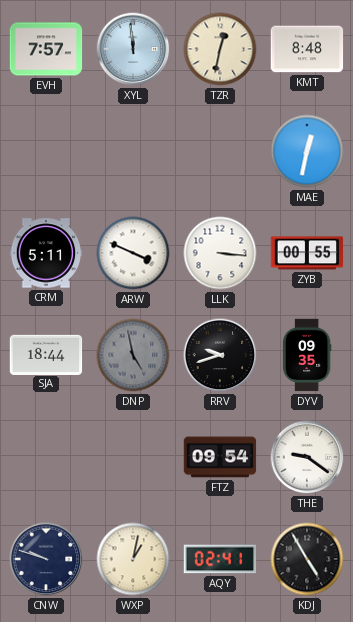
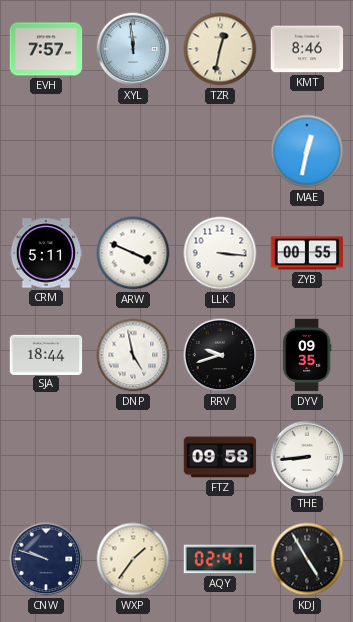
KMT: 8:48 -> 8:46
DNP dial: grey -> white
FTZ: 09:54 -> 09:58
THE: 9:21 -> 8:44
WXP: 1:02 -> 1:36
